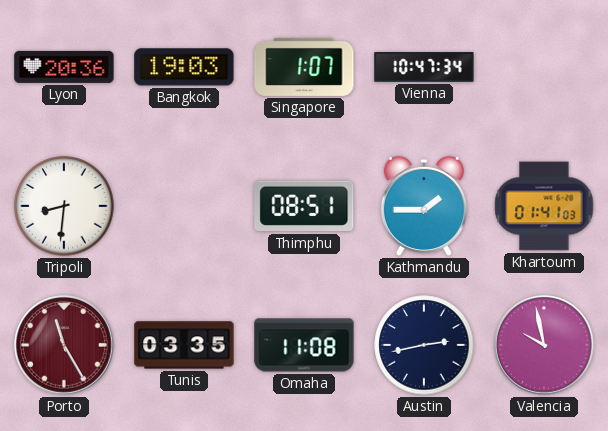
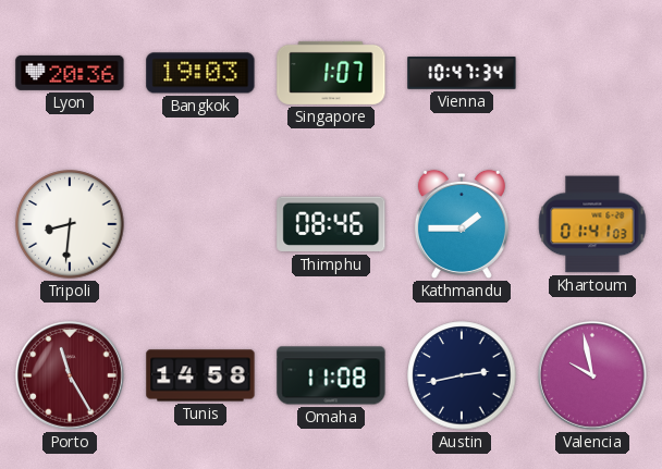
Thimphu: 08:51 -> 08:46
Tunis: 03:35 -> 14:58
